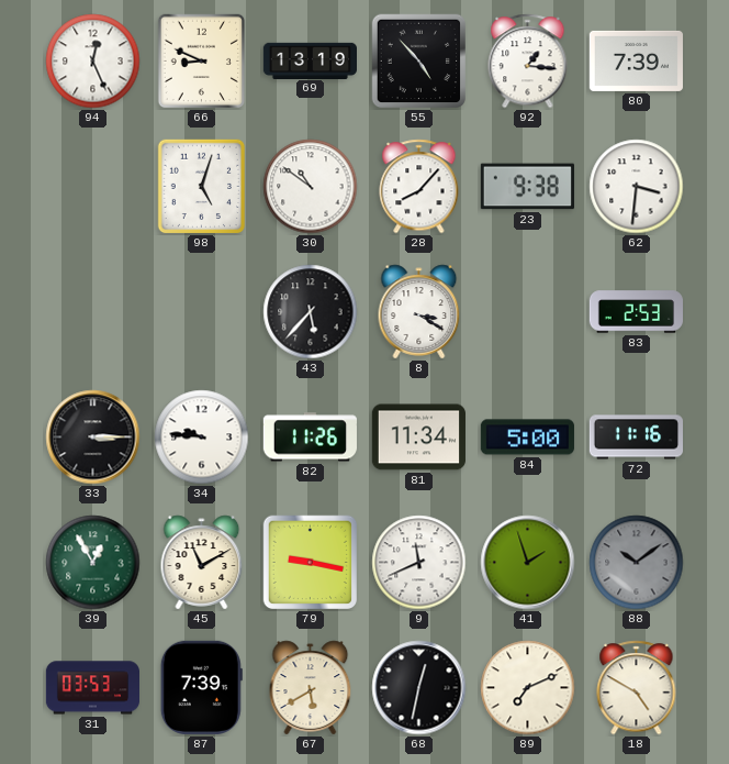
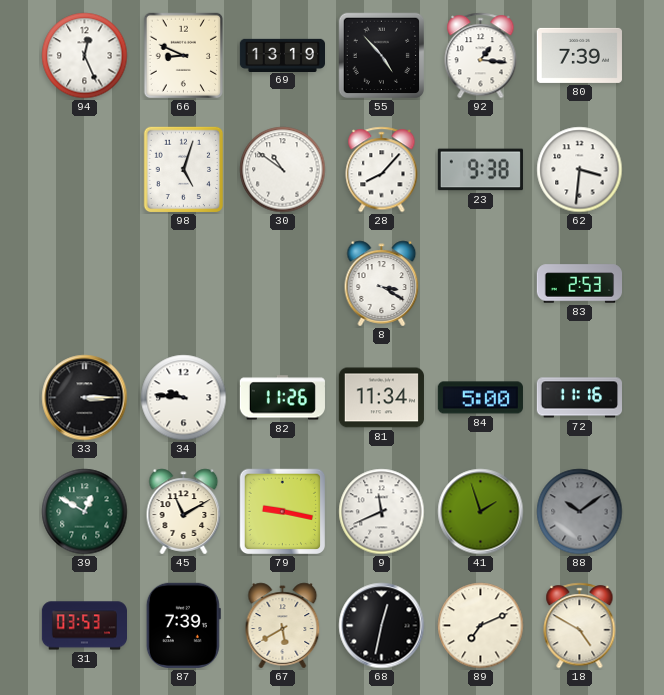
43: 5:37 -> none
39: 12:55 -> 12:50
